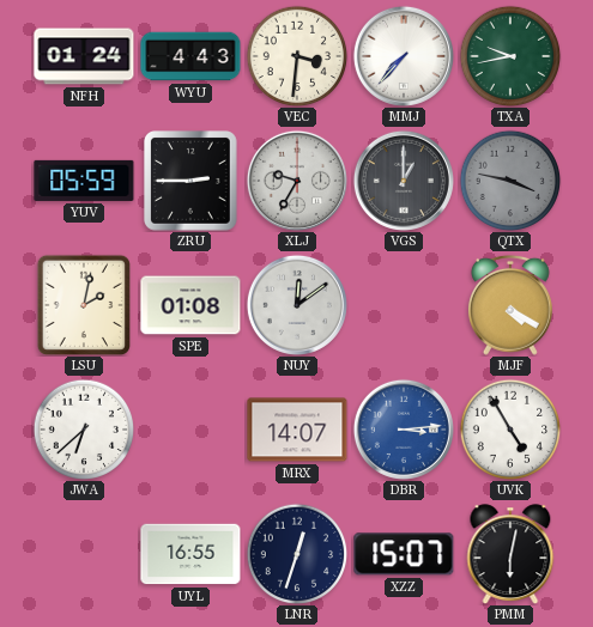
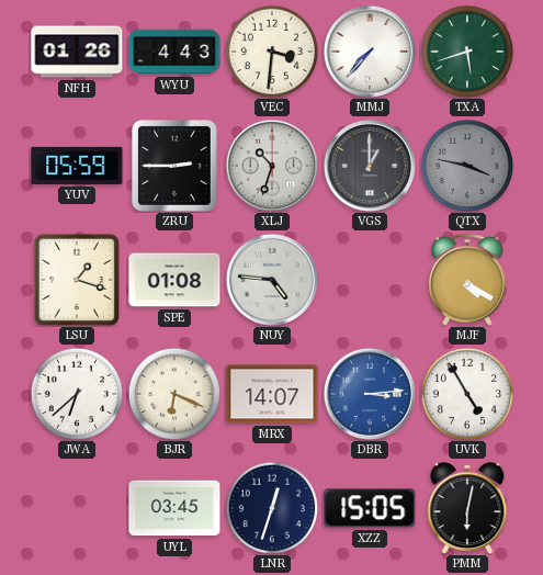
NFH: 01:24 -> 01:26
TXA: 9:43 -> 5:42
XLJ: 9:35 -> 10:33
LSU: 2:02 -> 1:18
NUY: 12:09 -> 4:46
BJR: none -> 6:19
UYL: 16:55 -> 03:45
XZZ: 15:07 -> 15:05
